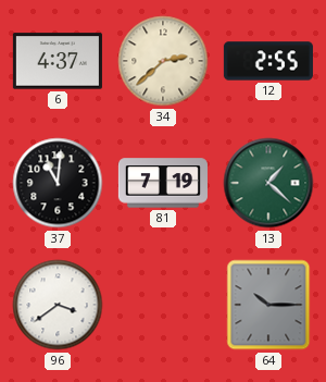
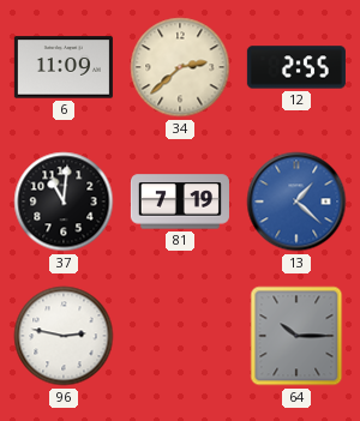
6: 4:37 -> 11:09
13 dial: green -> blue
96: 3:39 -> 2:47
